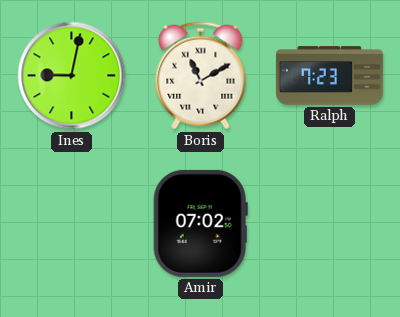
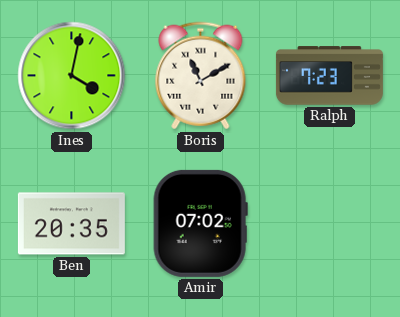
Ines: 9:02 -> 4:02
Ben: none -> 20:35
